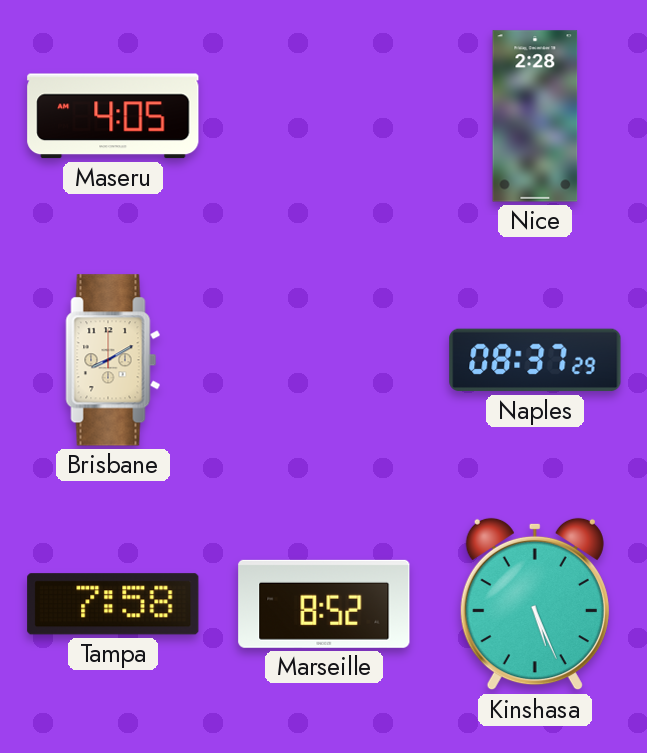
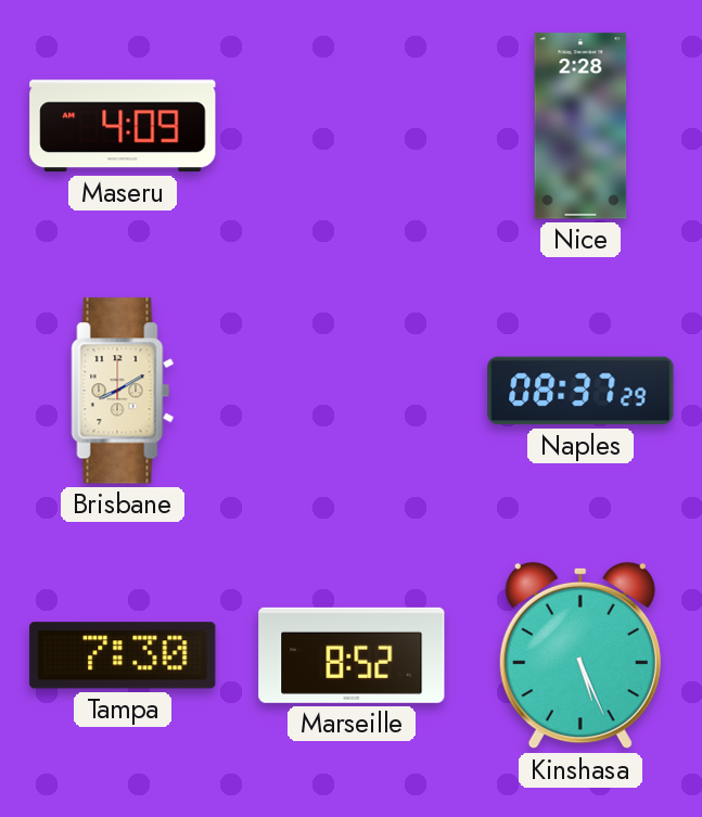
Maseru: 4:05 -> 4:09
Tampa: 7:58 -> 7:30
